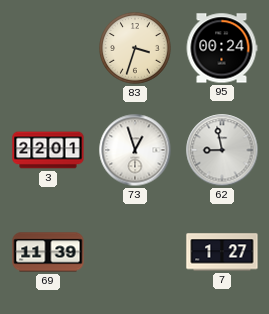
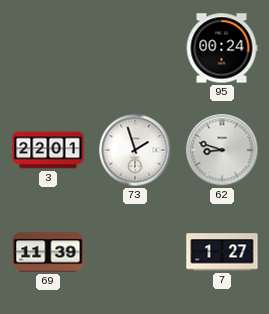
83: 3:33 -> none
73: 12:57 -> 1:57
62: 8:58 -> 8:48
